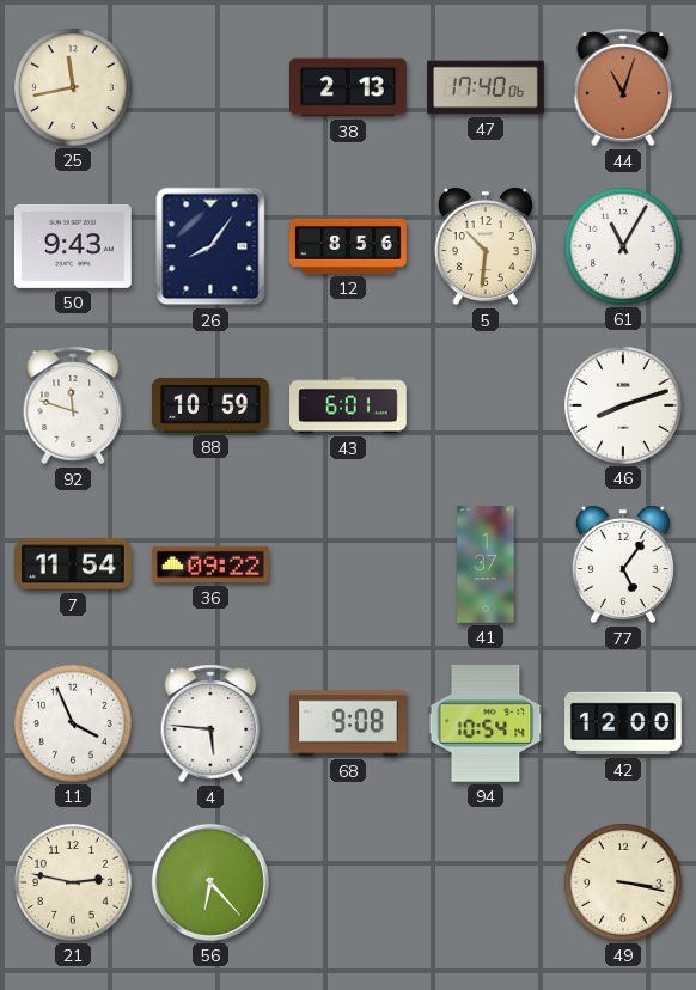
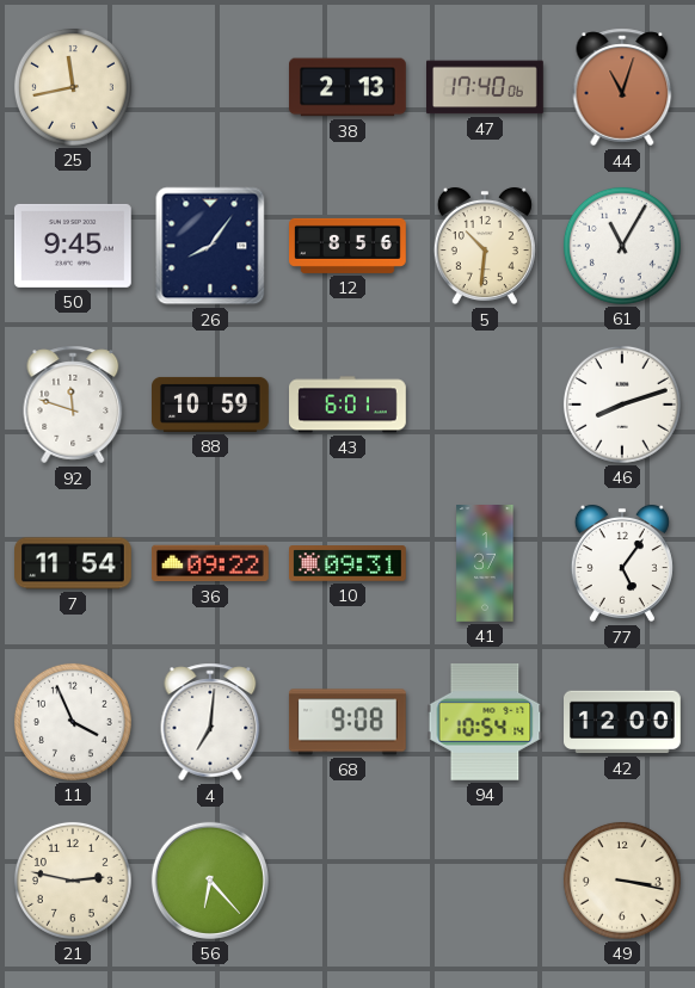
50: 9:43 -> 9:45
10: none -> 09:31
4: 5:46 -> 7:01
